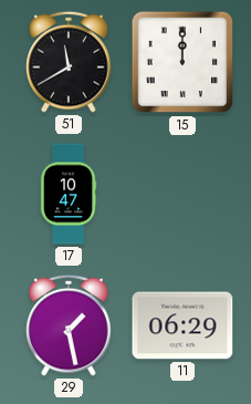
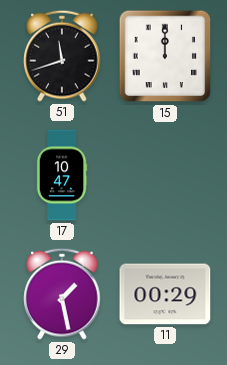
51: 11:40 -> 11:42
11: 06:29 -> 00:29
